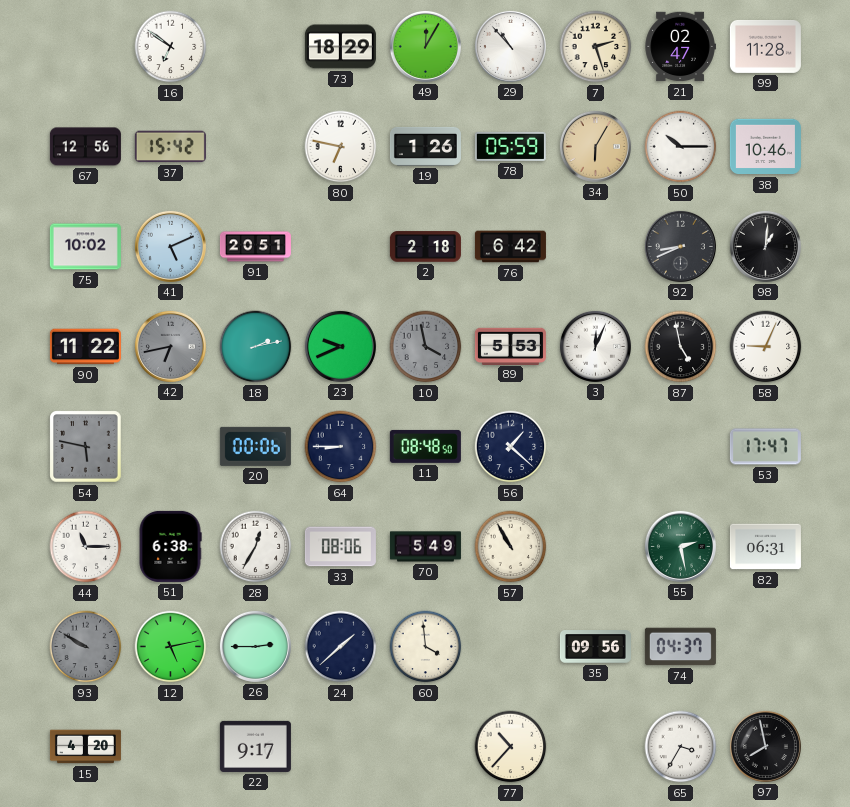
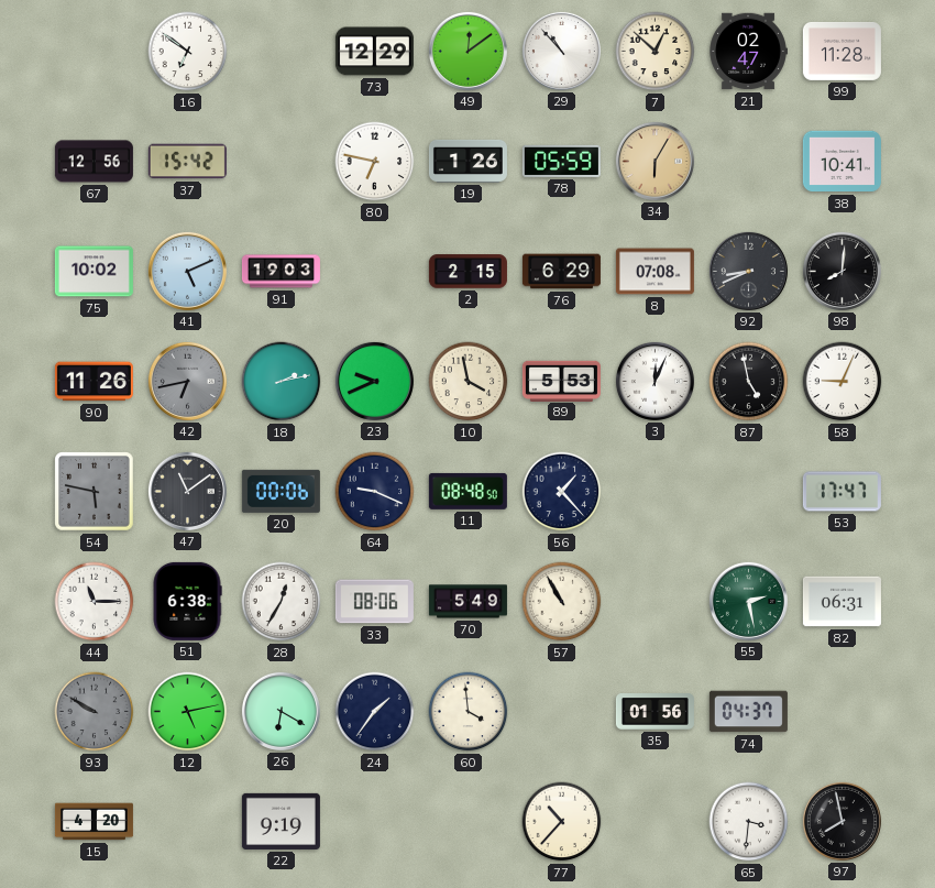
73: 18:29 -> 12:29
49: 12:05 -> 12:09
7: 2:27 -> 12:52
50: 10:15 -> none
38: 10:46 -> 10:41
91: 20:51 -> 19:03
2: 2:18 -> 2:15
76: 6:42 -> 6:29
8: none -> 07:08
98: 1:01 -> 8:01
90: 11:22 -> 11:26
10 dial: grey -> cream
47: none -> 11:09
64: 8:45 -> 9:19
56: 1:22 -> 1:23
26: 2:45 -> 6:20
24: 1:38 -> 1:36
35: 09:56 -> 01:56
22: 9:17 -> 9:19
65: 3:35 -> 3:31
